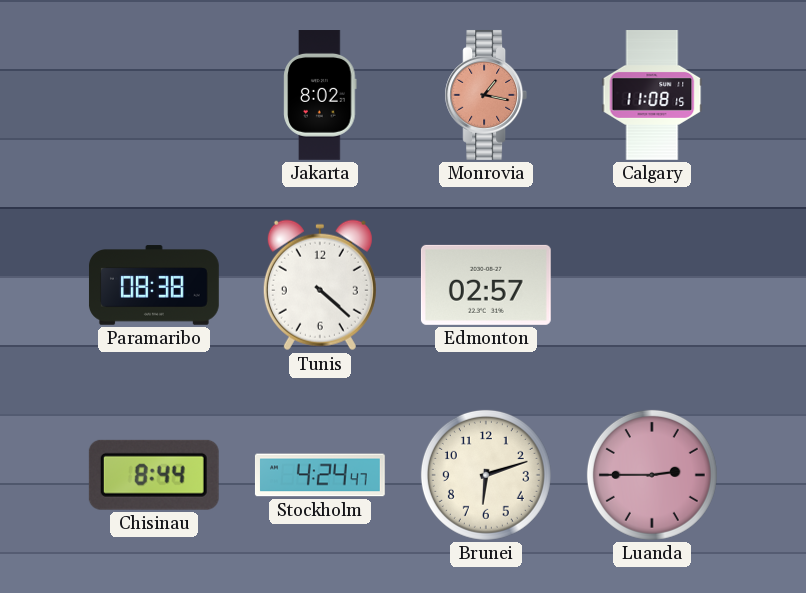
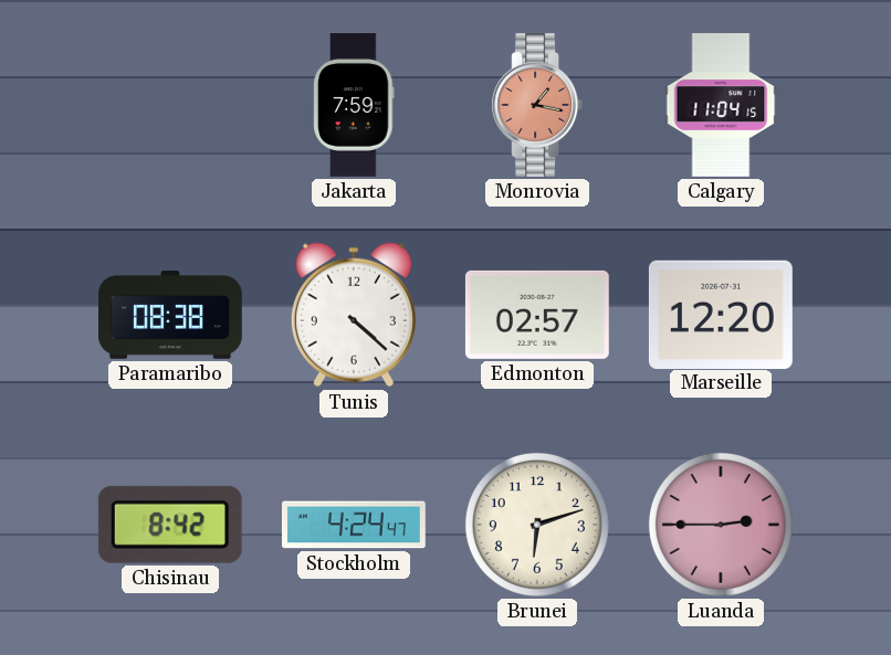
Jakarta: 8:02 -> 7:59
Calgary: 11:08 -> 11:04
Marseille: none -> 12:20
Chisinau: 8:44 -> 8:42
